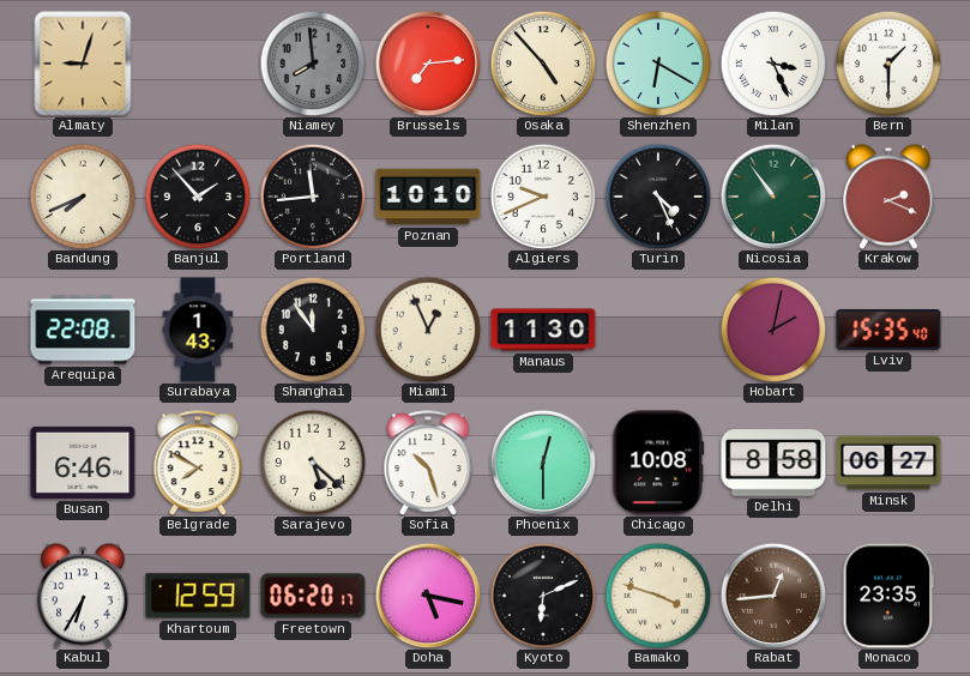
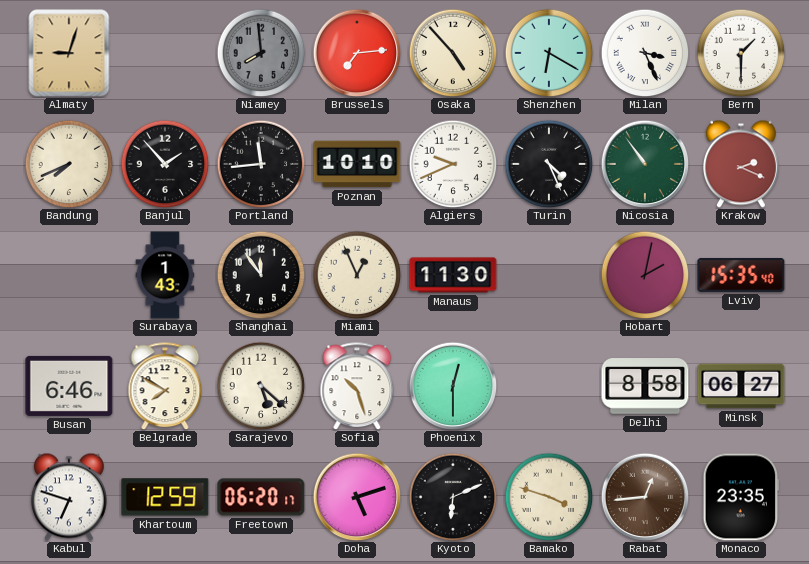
Arequipa: 22:08 -> none
Chicago: 10:08 -> none
Kabul: 6:35 -> 6:48
Doha: 5:17 -> 5:12
